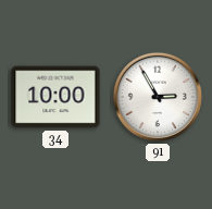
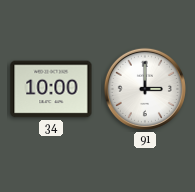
91: 2:55 -> 3:00
